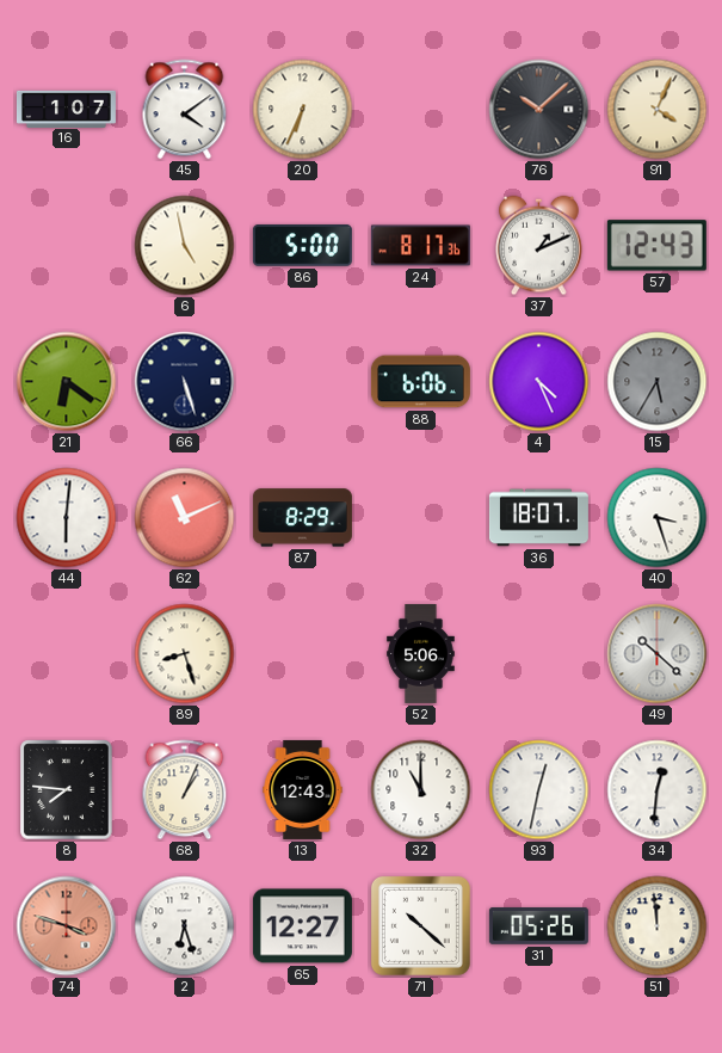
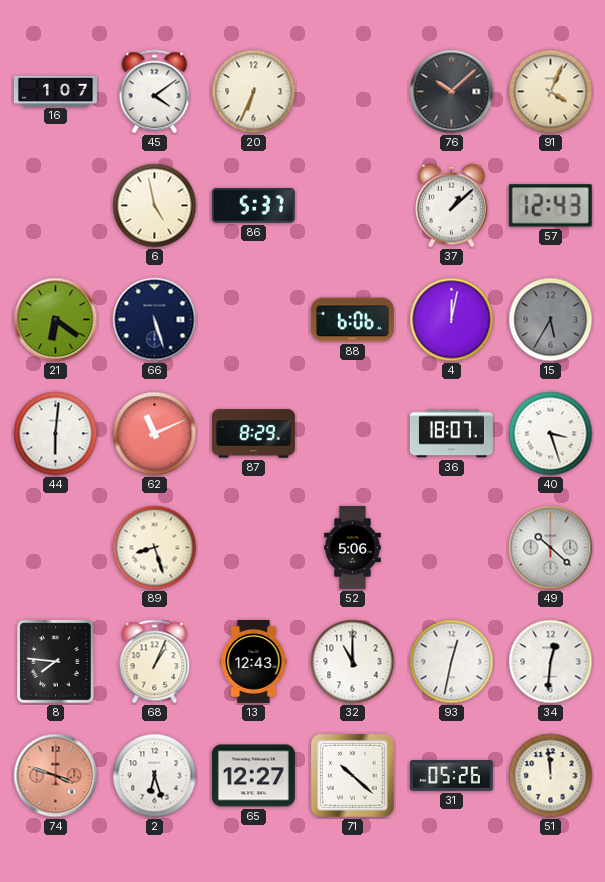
86: 5:00 -> 5:37
24: 8:17 -> none
37: 1:11 -> 1:08
4: 4:26 -> 12:02
